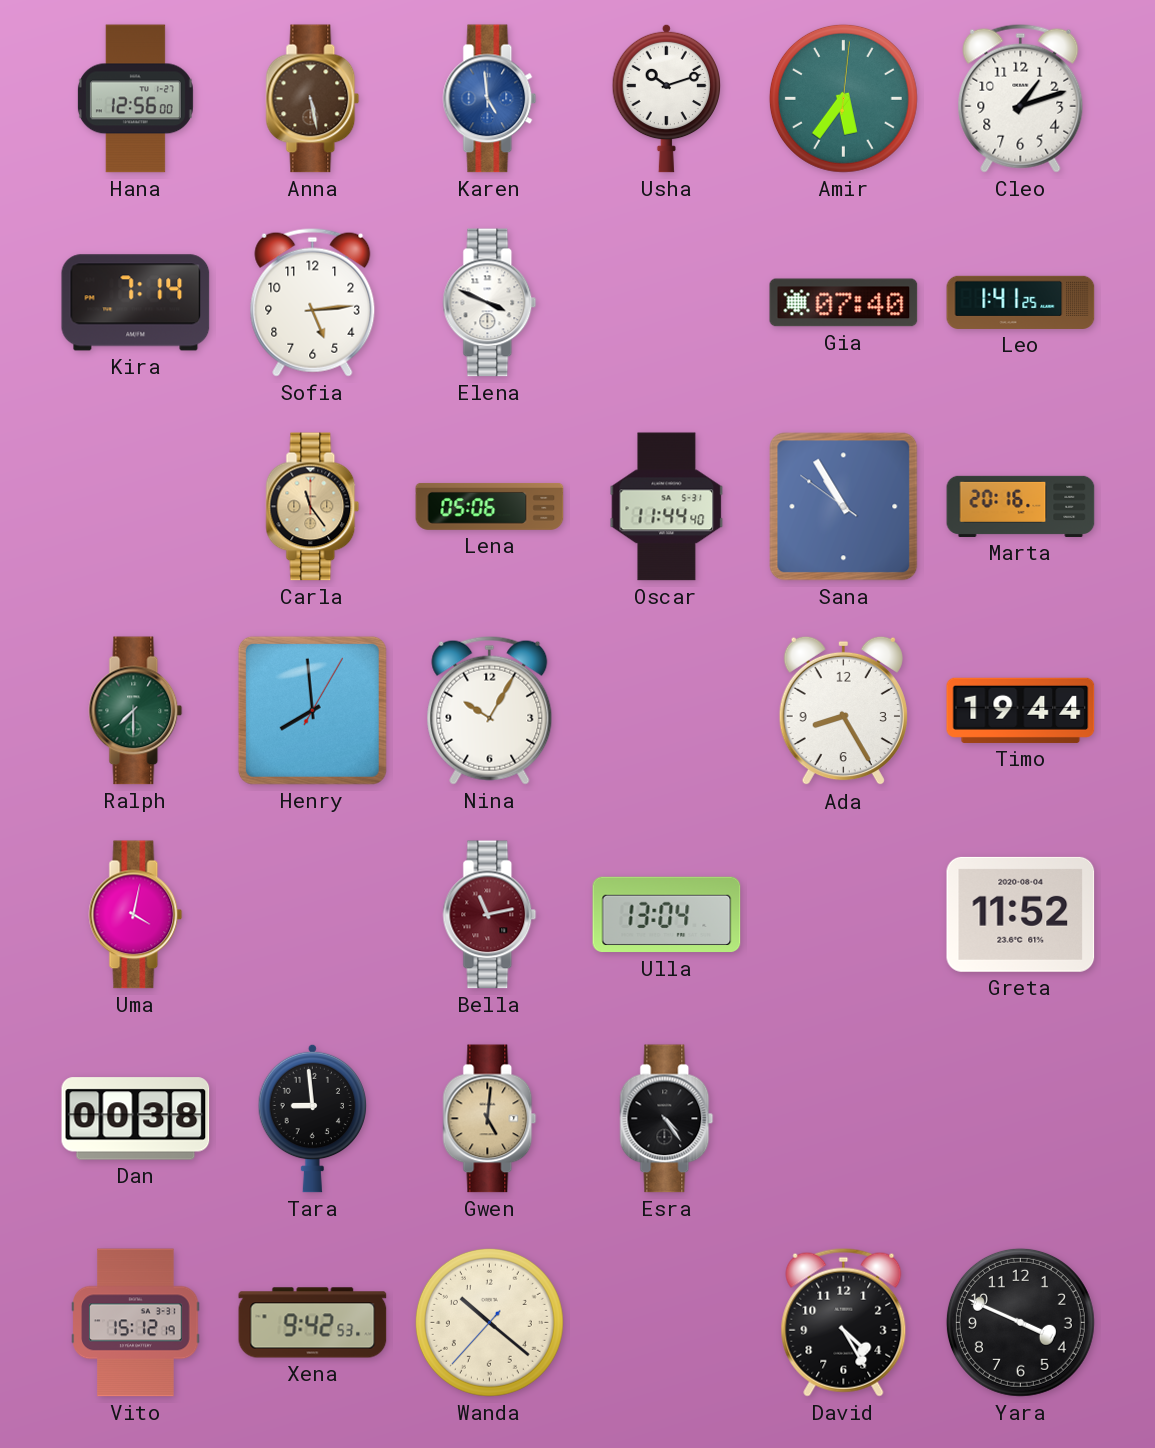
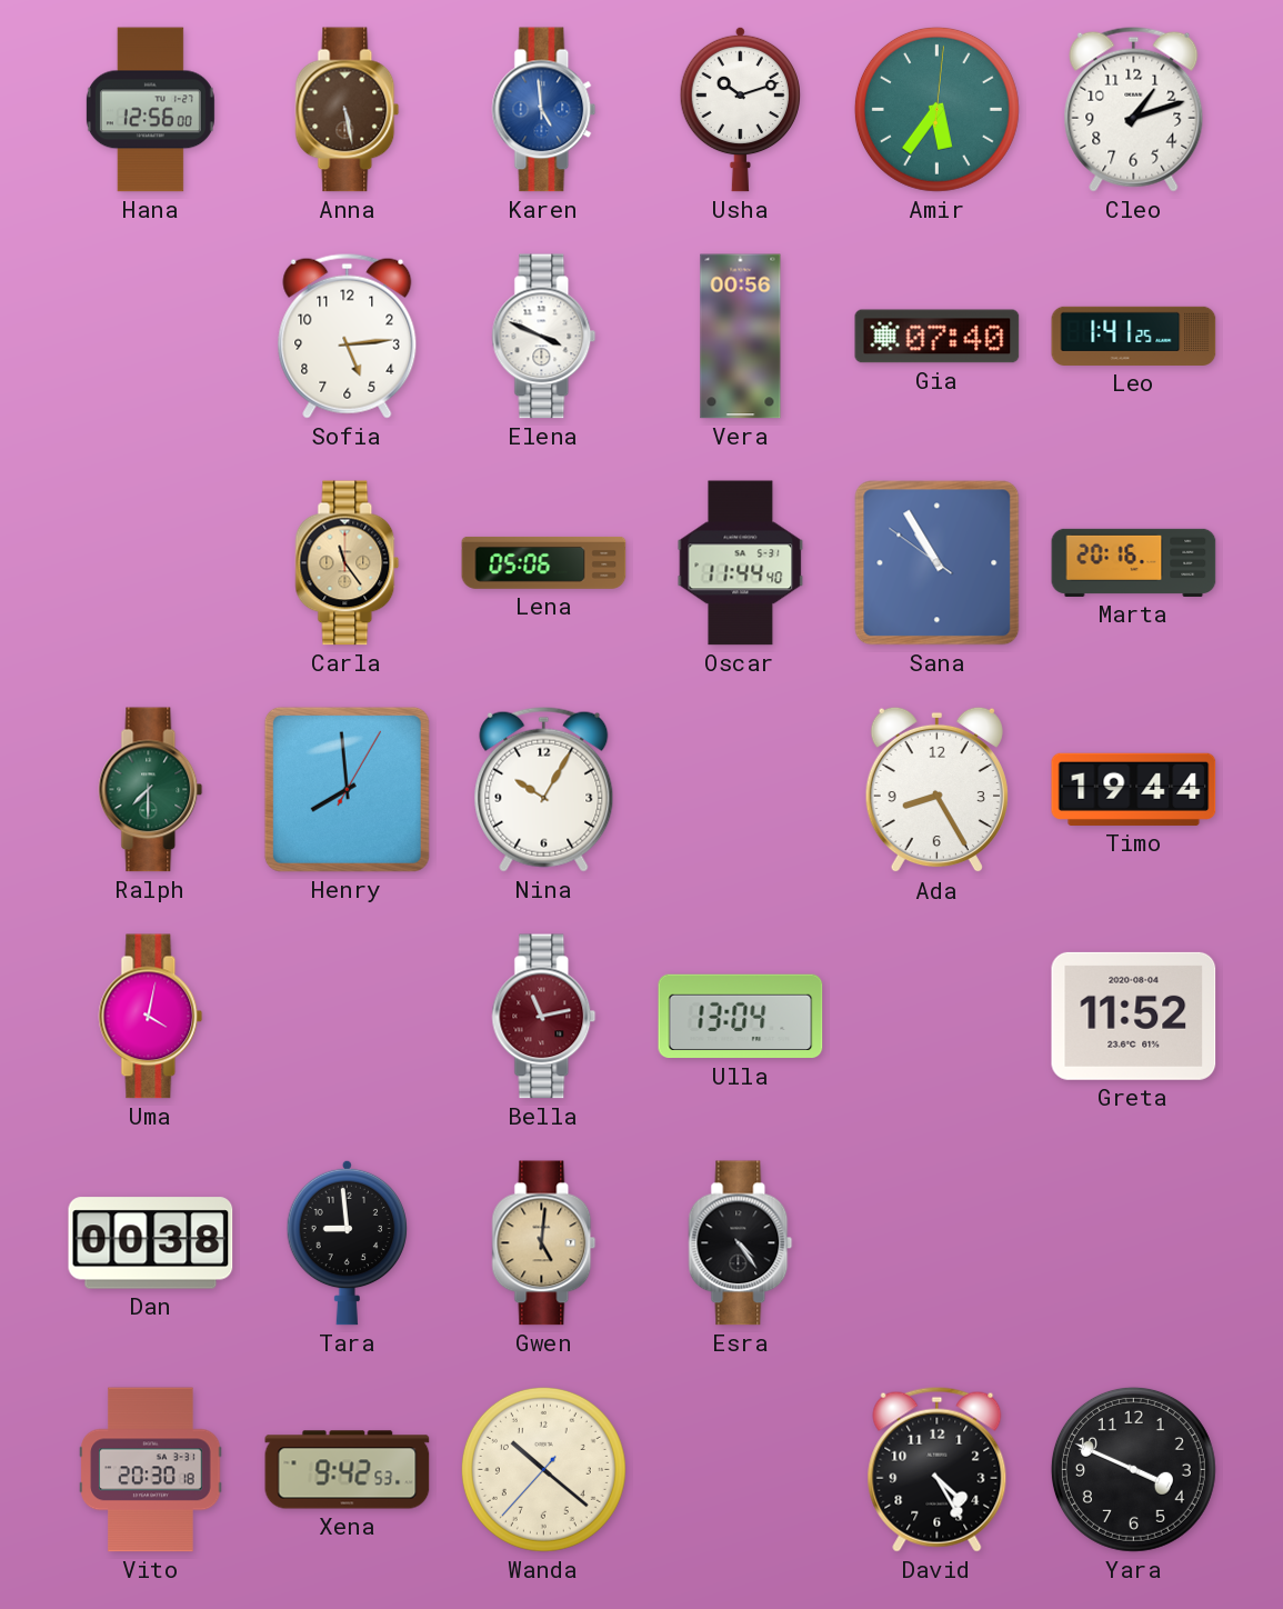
Kira: 7:14 -> none
Vera: none -> 00:56
Vito: 15:12 -> 20:30
